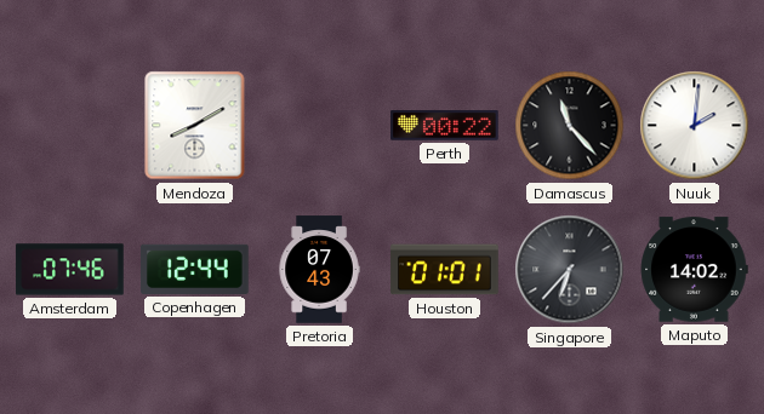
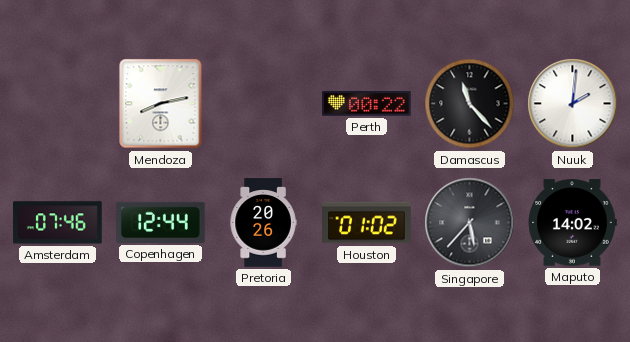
Mendoza: 8:10 -> 8:13
Pretoria: 07:43 -> 20:26
Houston: 01:01 -> 01:02
Singapore: 6:37 -> 5:37
